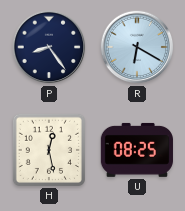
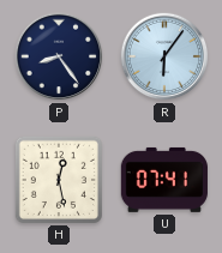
R: 6:20 -> 6:06
U: 08:25 -> 07:41
